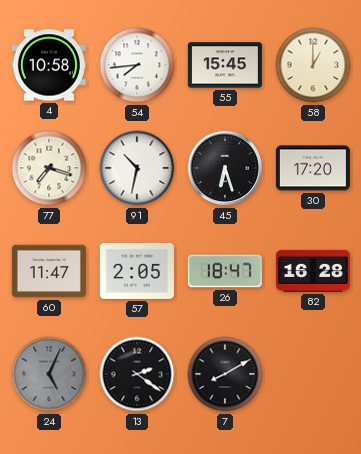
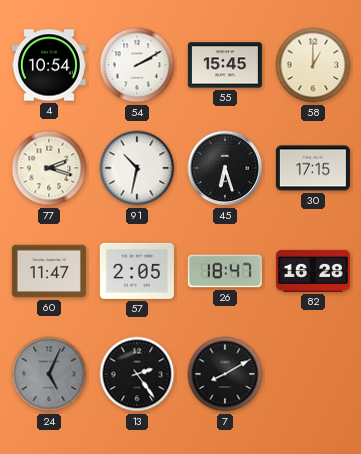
4: 10:58 -> 10:54
54: 7:44 -> 2:10
77: 7:18 -> 2:18
30: 17:20 -> 17:15
13: 2:21 -> 2:24
